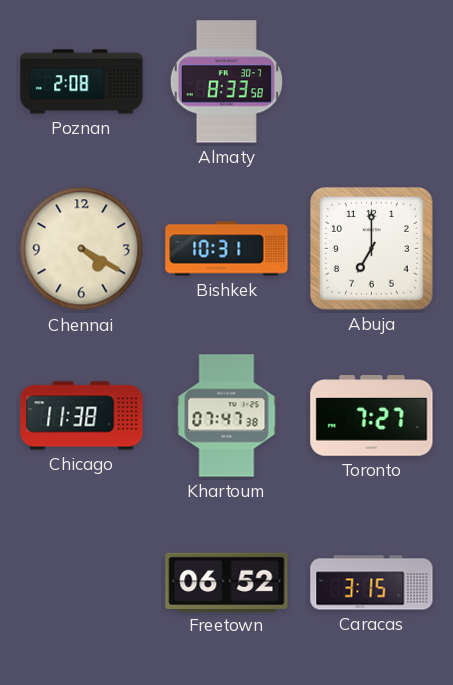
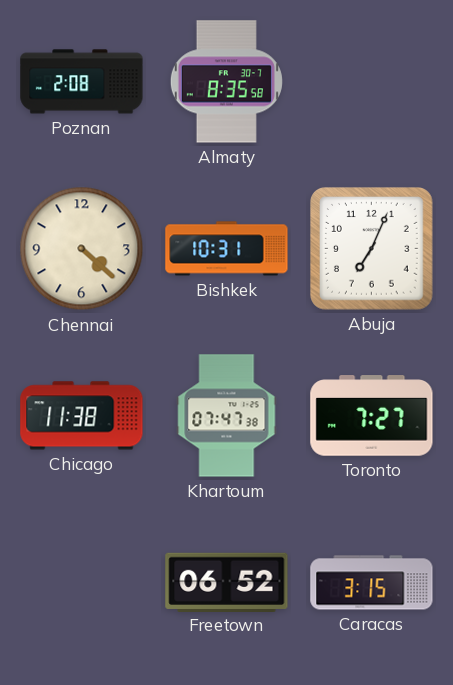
Almaty: 8:33 -> 8:35
Chennai: 4:20 -> 4:22
Abuja: 7:00 -> 7:04
